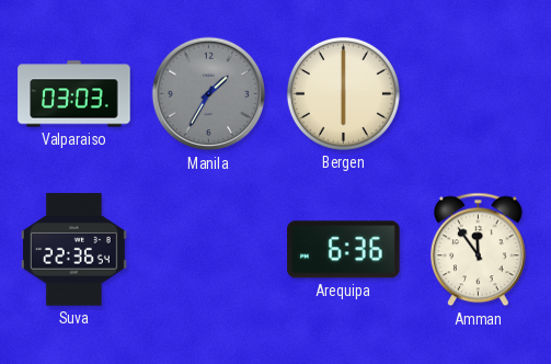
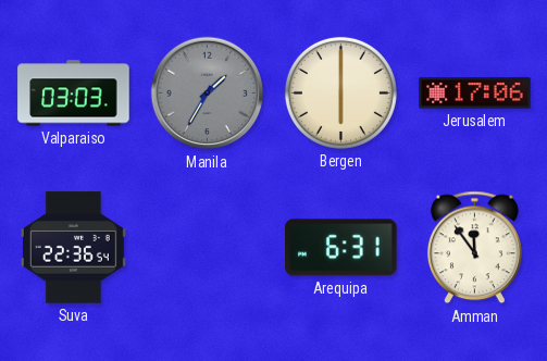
Jerusalem: none -> 17:06
Arequipa: 6:36 -> 6:31
